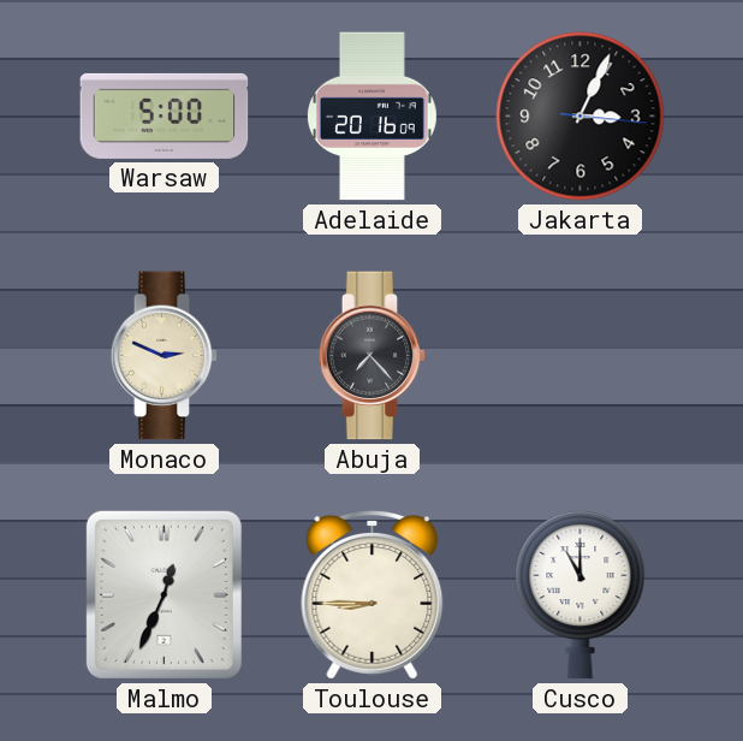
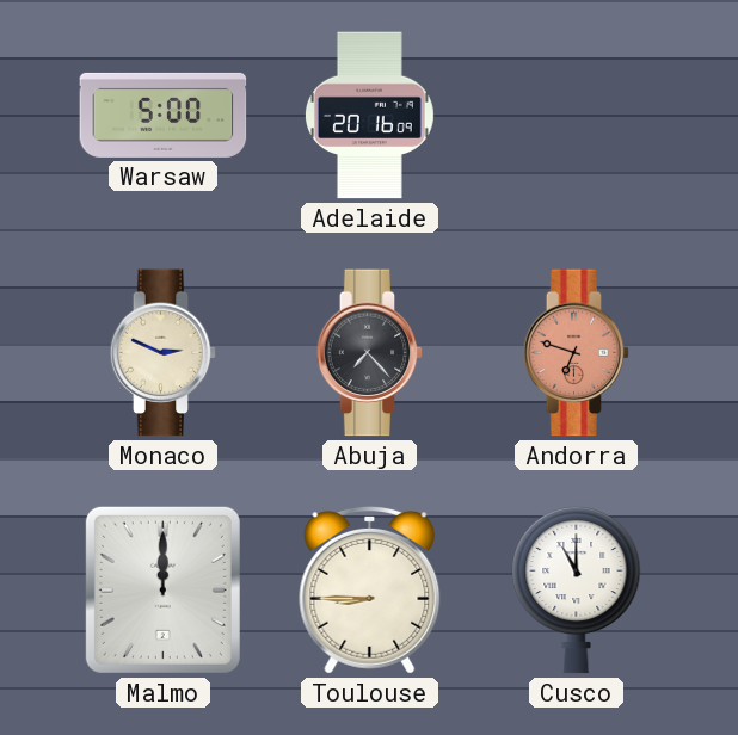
Jakarta: 3:04 -> none
Andorra: none -> 6:48
Malmo: 12:34 -> 12:00
